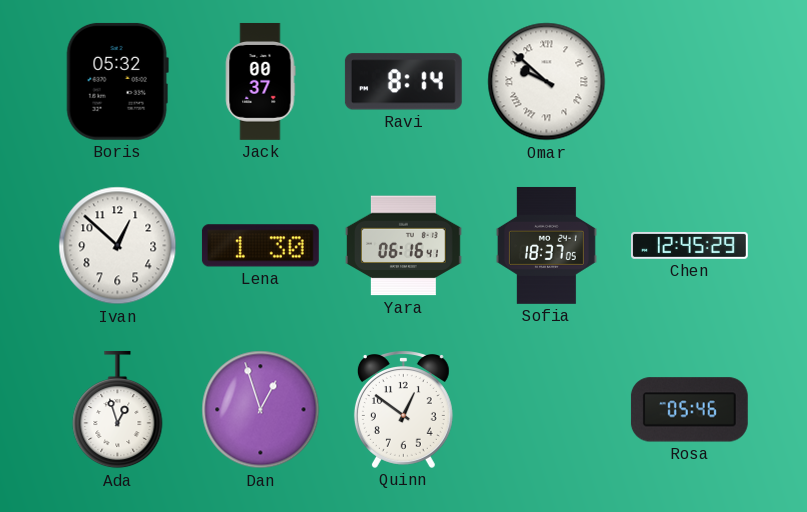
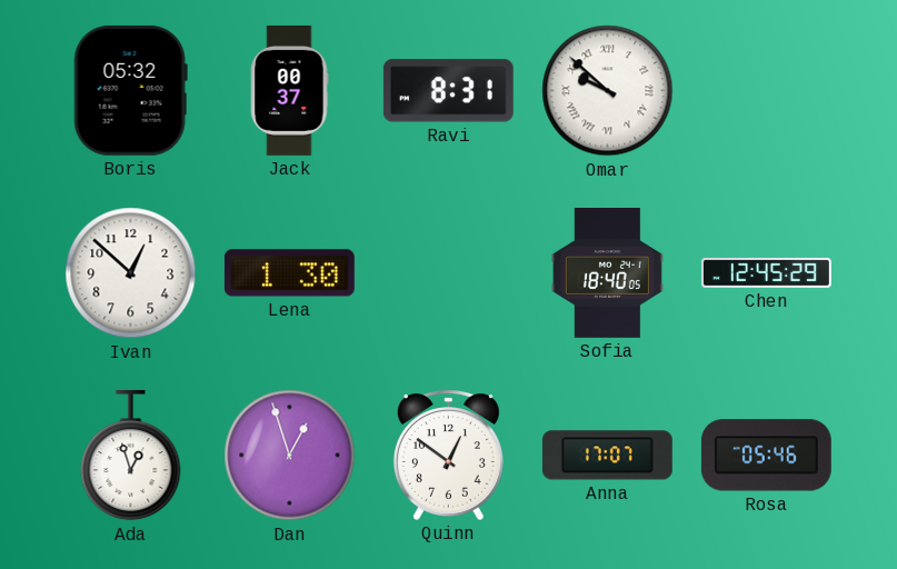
Ravi: 8:14 -> 8:31
Yara: 06:16 -> none
Sofia: 18:37 -> 18:40
Anna: none -> 17:07
